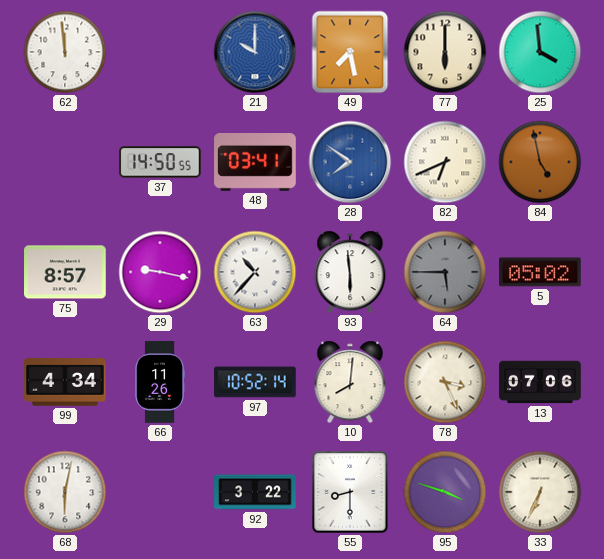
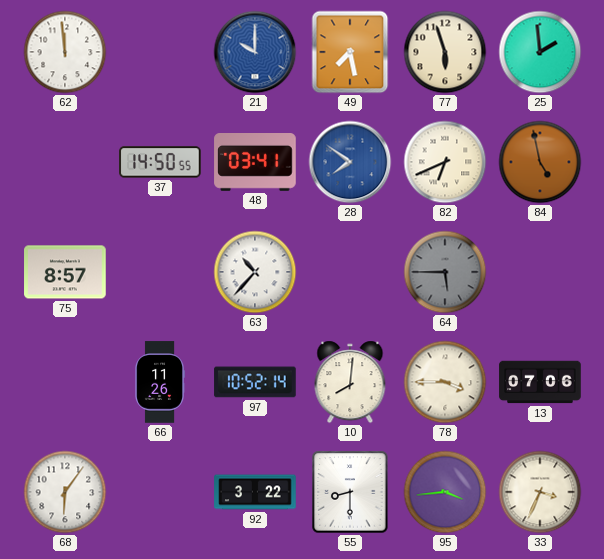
77: 6:00 -> 5:57
25: 3:59 -> 1:59
29: 9:17 -> none
93: 5:59 -> none
5: 05:02 -> none
99: 4:34 -> none
78: 3:26 -> 3:45
68: 6:02 -> 6:06
95: 3:48 -> 3:44
33: 6:34 -> 3:34
